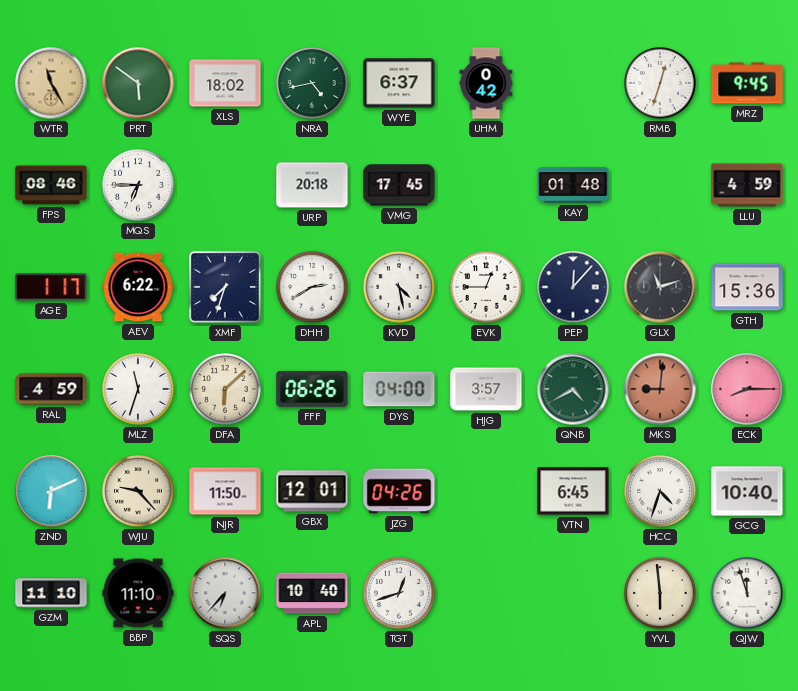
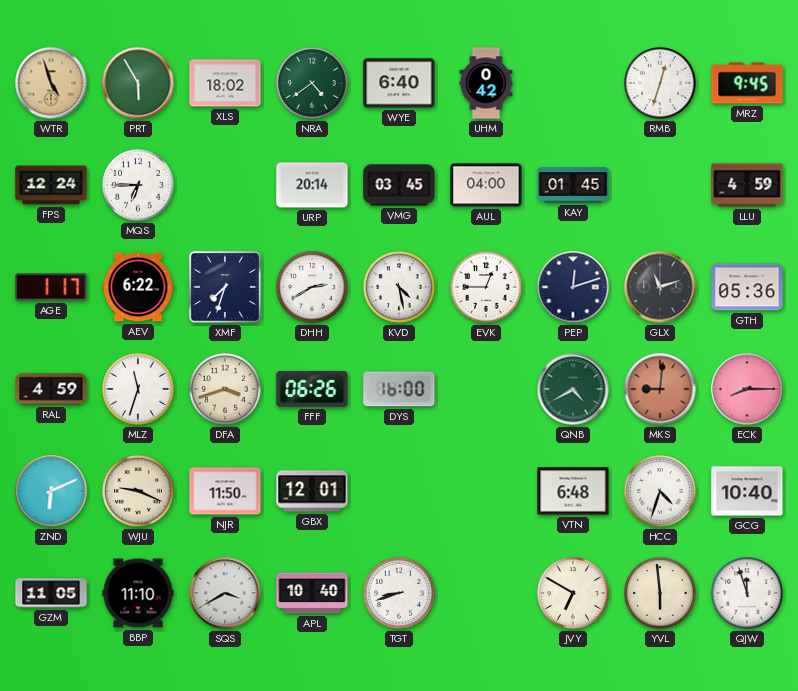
WTR: 11:25 -> 4:57
PRT: 5:51 -> 5:55
NRA: 4:43 -> 4:39
WYE: 6:37 -> 6:40
FPS: 08:46 -> 12:24
URP: 20:18 -> 20:14
VMG: 17:45 -> 03:45
AUL: none -> 04:00
KAY: 01:48 -> 01:45
PEP: 12:07 -> 12:12
GTH: 15:36 -> 05:36
DFA: 6:08 -> 3:42
DYS: 04:00 -> 16:00
HJG: 3:57 -> none
WJU: 9:23 -> 9:19
JZG: 04:26 -> none
VTN: 6:45 -> 6:48
GZM: 11:10 -> 11:05
SQS: 6:37 -> 3:40
TGT: 12:42 -> 8:42
JVY: none -> 6:50
